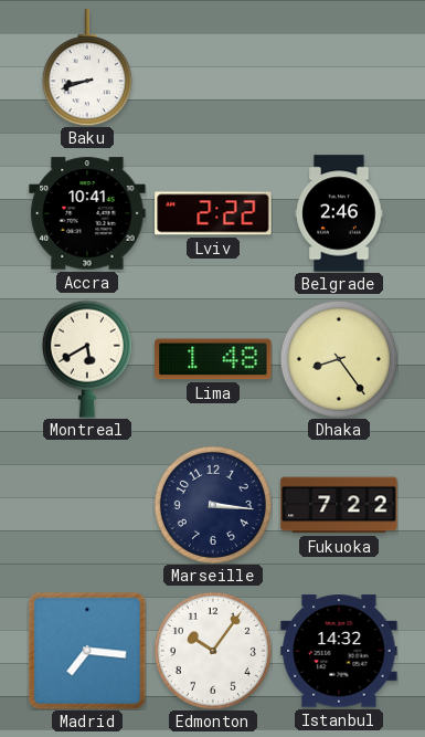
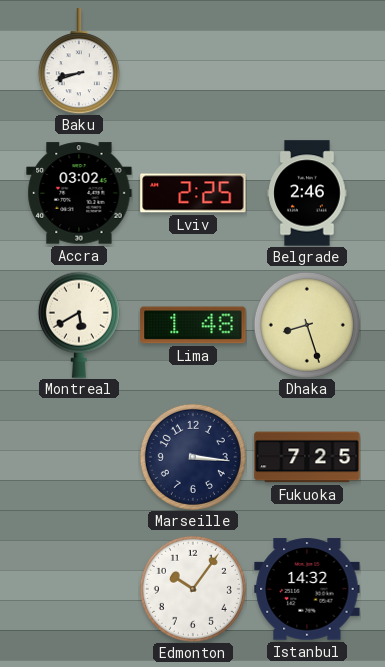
Accra: 10:41 -> 03:02
Lviv: 2:22 -> 2:25
Dhaka: 8:24 -> 8:27
Fukuoka: 7:22 -> 7:25
Madrid: 7:16 -> none
